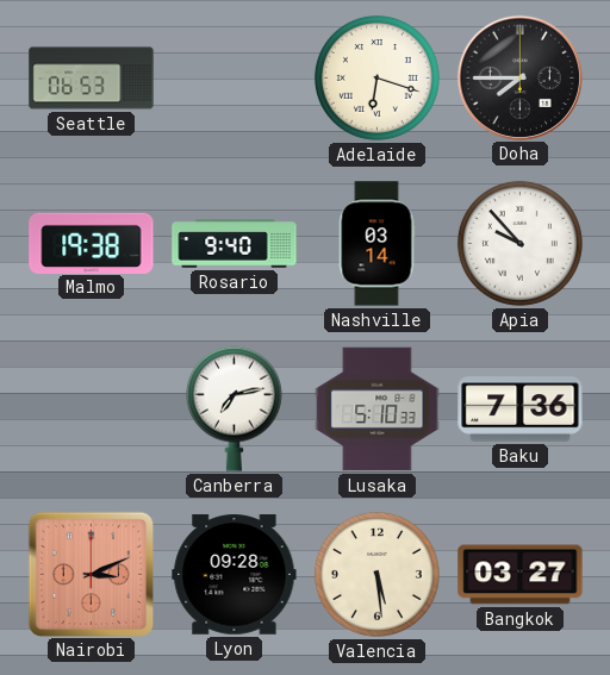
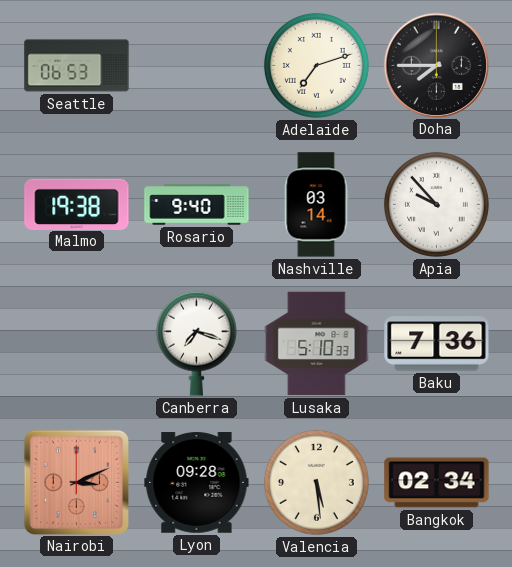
Adelaide: 6:18 -> 7:12
Canberra: 7:13 -> 7:18
Bangkok: 03:27 -> 02:34
